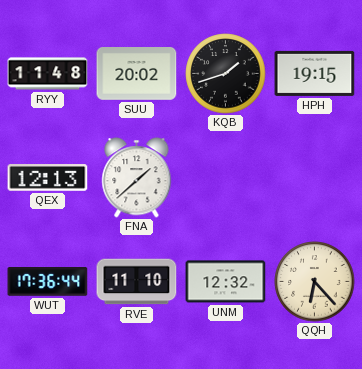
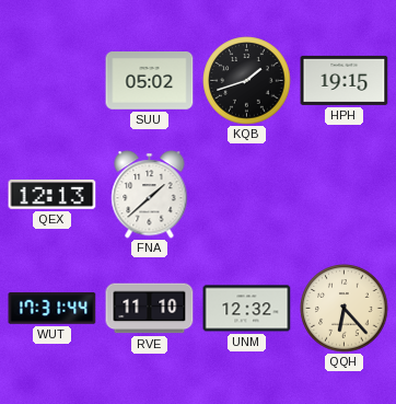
RYY: 11:48 -> none
SUU: 20:02 -> 05:02
WUT: 17:36 -> 17:31
